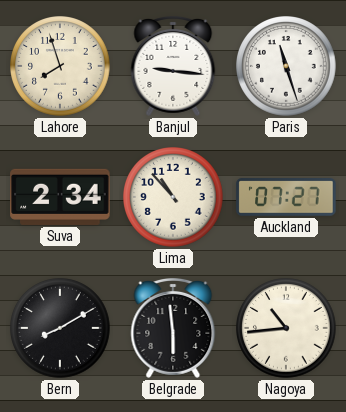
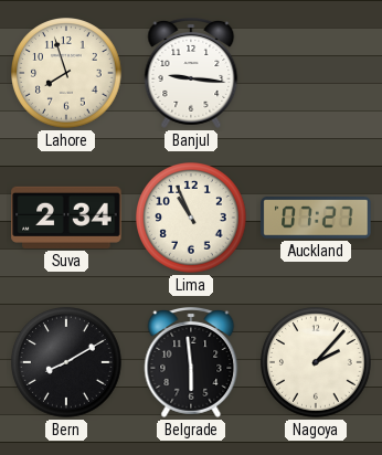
Paris: 11:27 -> none
Lima: 10:53 -> 10:56
Nagoya: 10:44 -> 2:07
